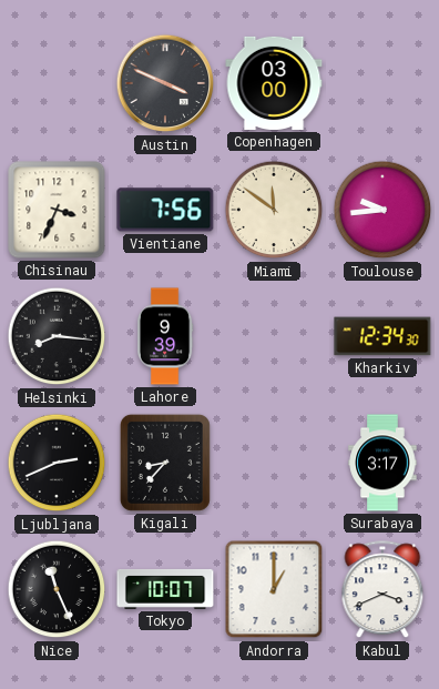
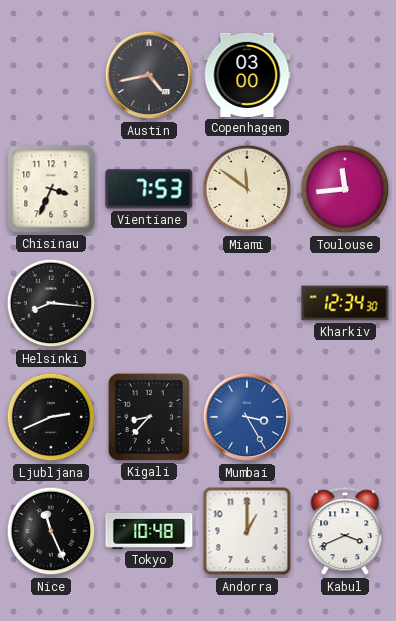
Austin: 3:49 -> 4:43
Vientiane: 7:56 -> 7:53
Toulouse: 9:44 -> 11:44
Lahore: 9:39 -> none
Mumbai: none -> 3:25
Surabaya: 3:17 -> none
Tokyo: 10:07 -> 10:48
